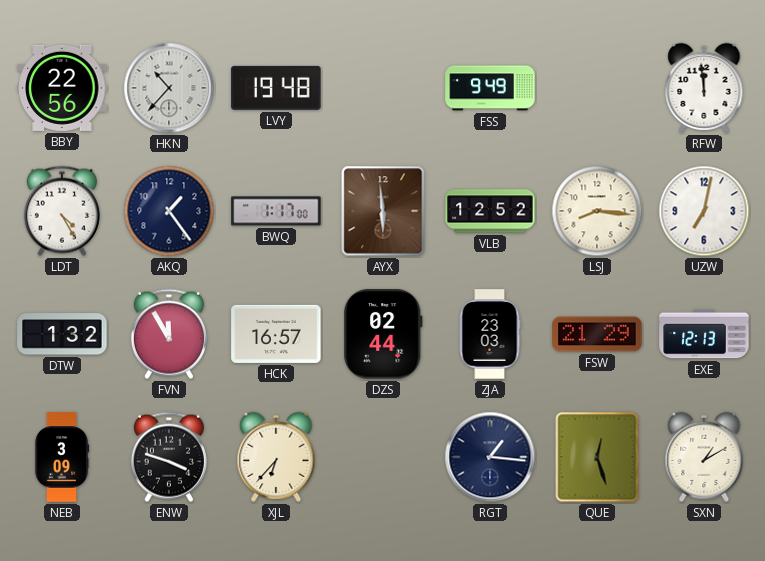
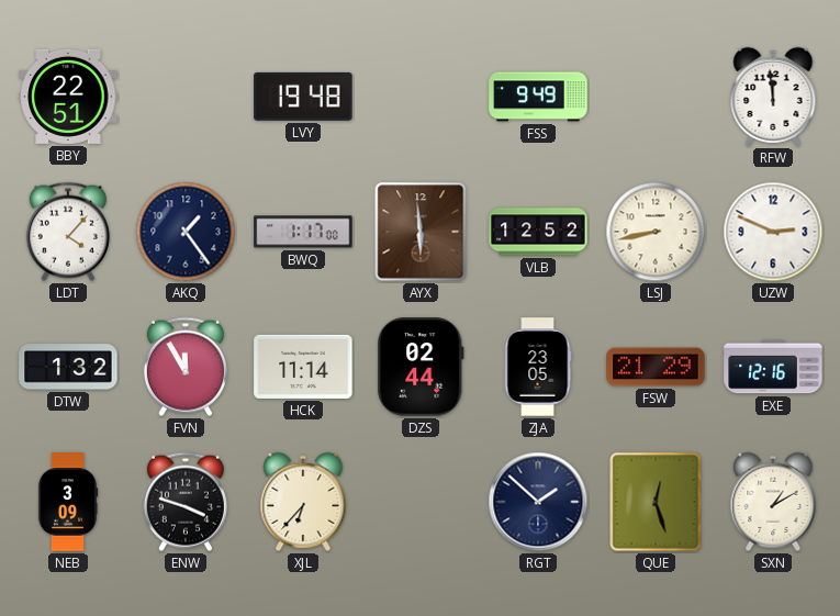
BBY: 22:56 -> 22:51
HKN: 10:37 -> none
LDT: 4:25 -> 4:07
LSJ: 8:16 -> 8:43
UZW: 7:02 -> 2:49
HCK: 16:57 -> 11:14
ZJA: 23:03 -> 23:05
EXE: 12:13 -> 12:16
RGT: 1:16 -> 1:52
